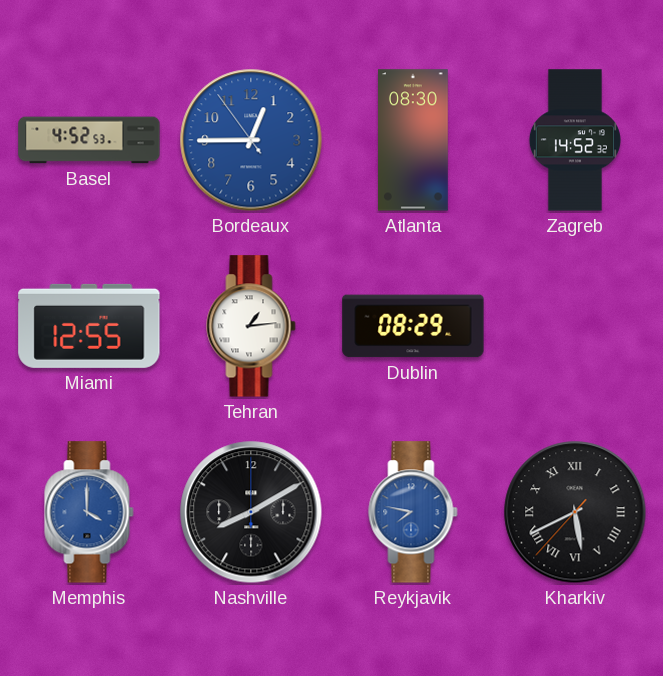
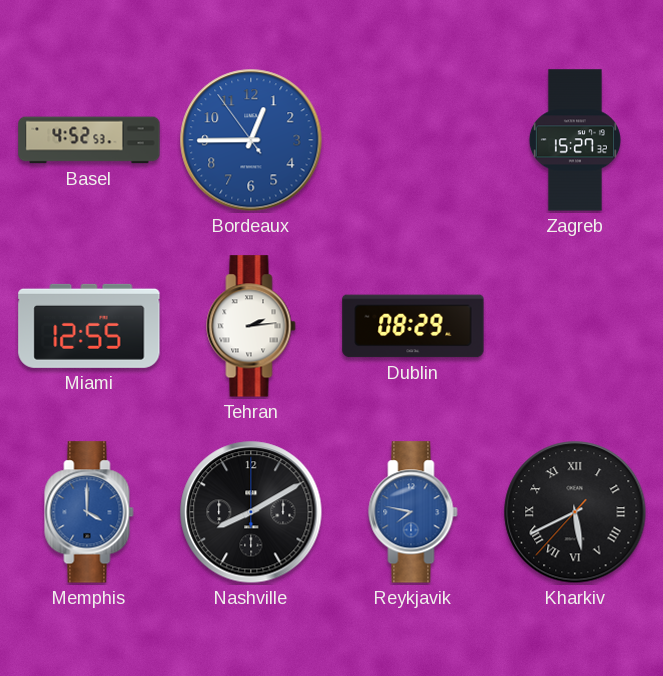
Atlanta: 08:30 -> none
Zagreb: 14:52 -> 15:27
Tehran: 1:14 -> 2:14
